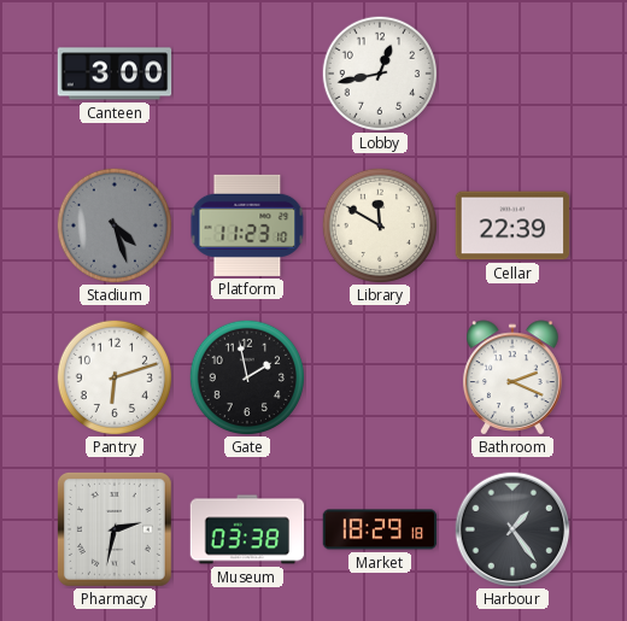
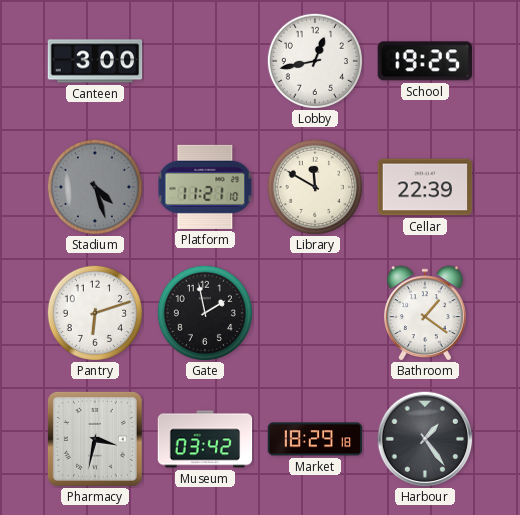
School: none -> 19:25
Platform: 11:23 -> 11:21
Bathroom: 2:19 -> 1:21
Pharmacy: 2:32 -> 3:32
Museum: 03:38 -> 03:42
